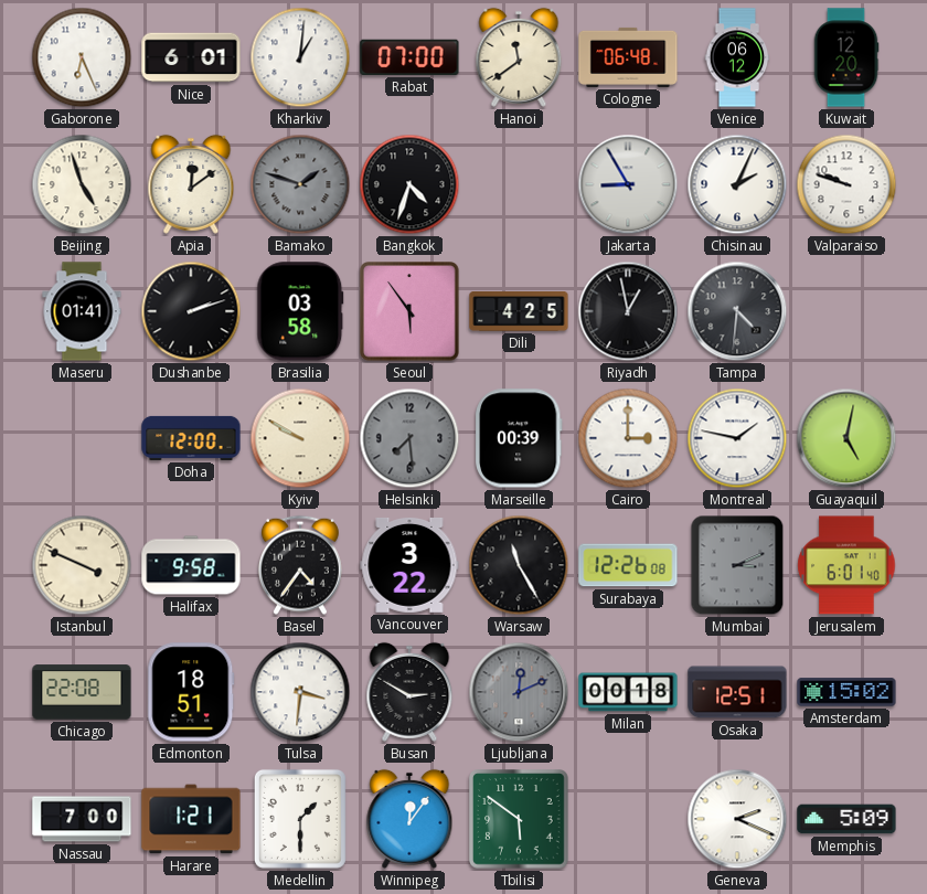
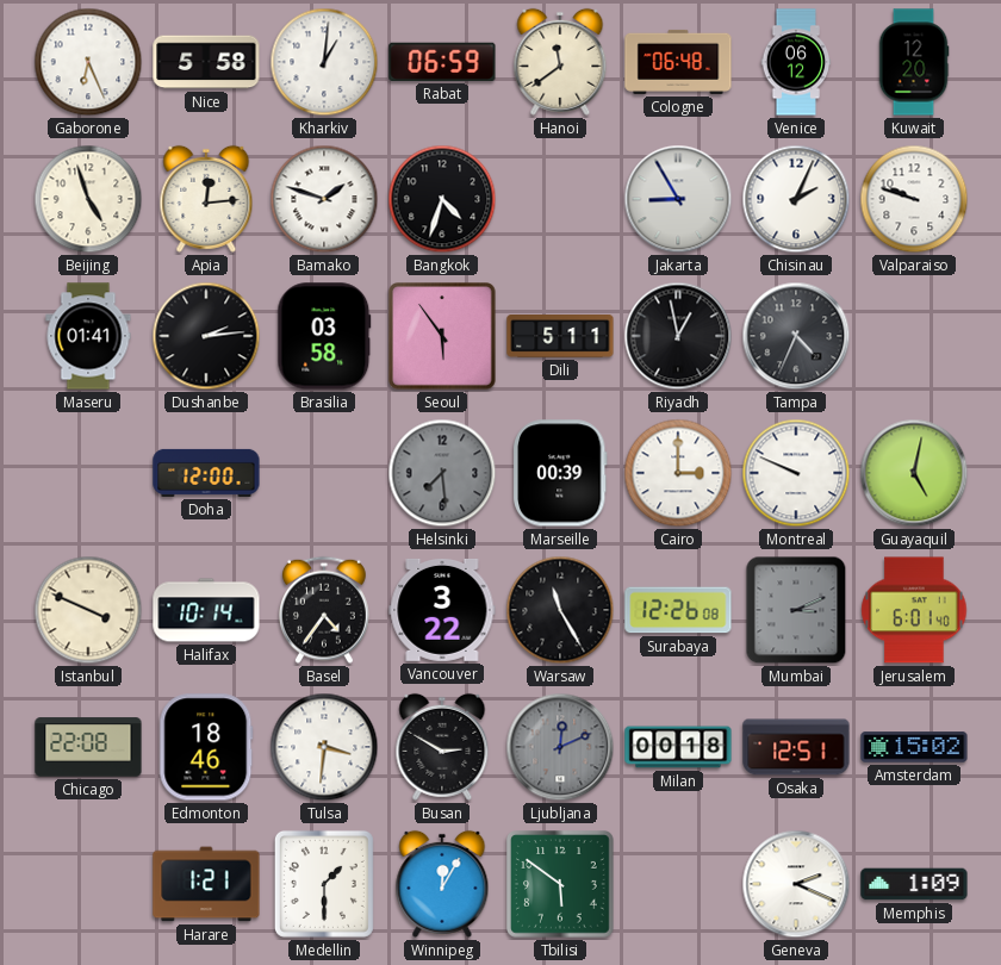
Nice: 6:01 -> 5:58
Rabat: 07:00 -> 06:59
Apia: 12:09 -> 12:14
Bamako dial: grey -> white
Dushanbe: 2:12 -> 2:14
Dili: 4:25 -> 5:11
Tampa: 4:31 -> 4:34
Kyiv: 9:50 -> none
Montreal: 1:47 -> 9:49
Halifax: 9:58 -> 10:14
Edmonton: 18:51 -> 18:46
Nassau: 7:00 -> none
Winnipeg: 12:06 -> 12:05
Memphis: 5:09 -> 1:09
